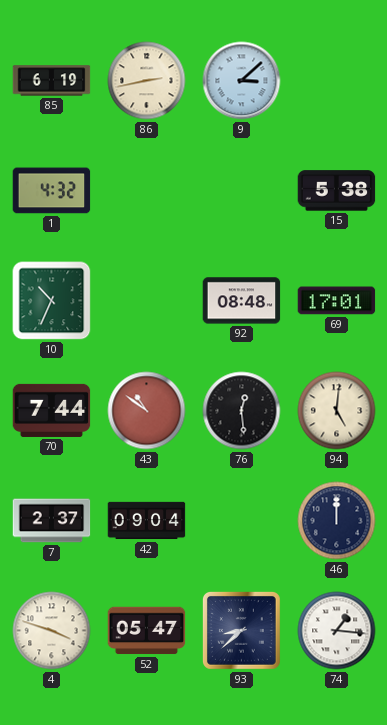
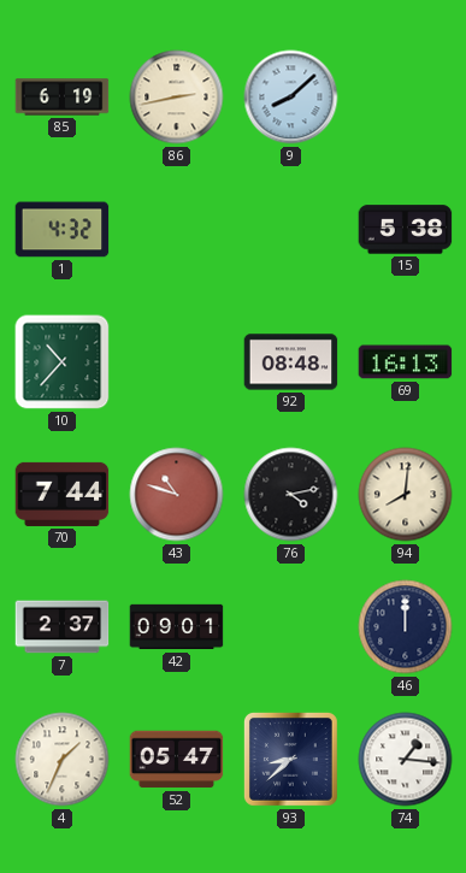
9: 3:08 -> 8:08
10: 10:34 -> 10:37
69: 17:01 -> 16:13
43: 10:51 -> 10:48
76: 12:29 -> 4:13
94: 5:01 -> 8:01
42: 09:04 -> 09:01
4: 3:48 -> 1:34
